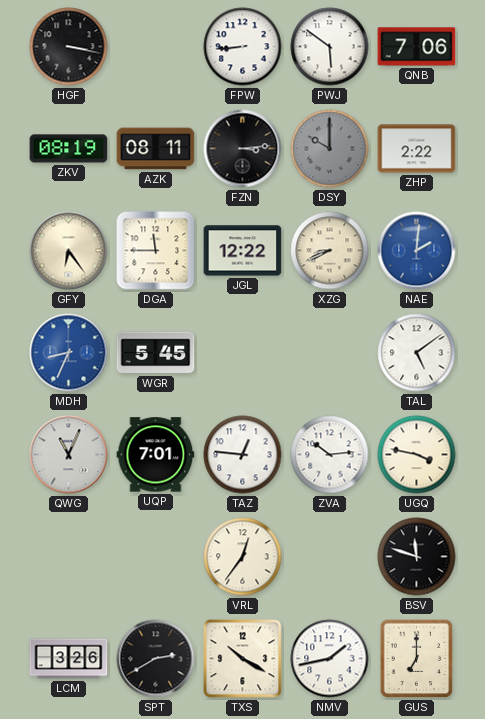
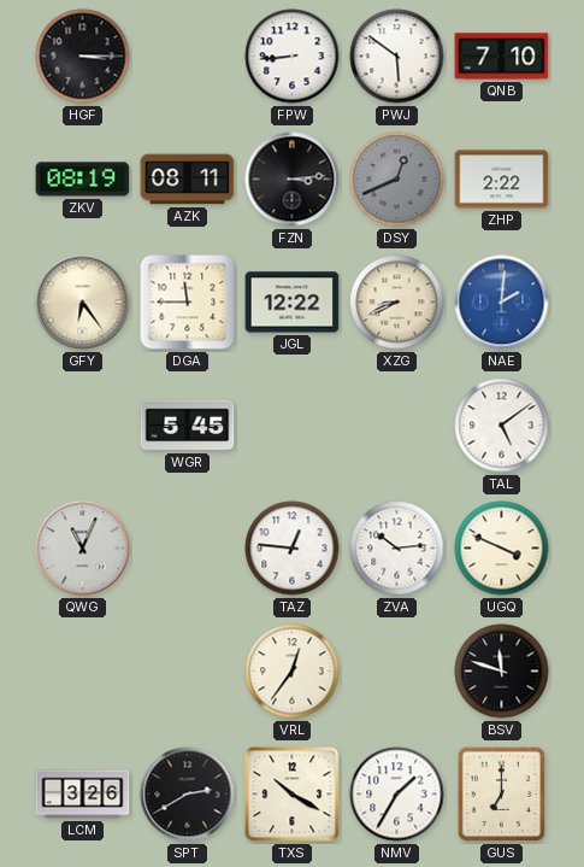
HGF: 3:17 -> 3:15
QNB: 7:06 -> 7:10
DSY: 10:00 -> 12:41
MDH: 8:34 -> none
UQP: 7:01 -> none
UGQ: 3:47 -> 3:49
NMV: 1:43 -> 1:35
